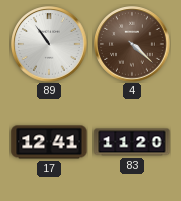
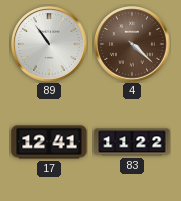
83: 11:20 -> 11:22
